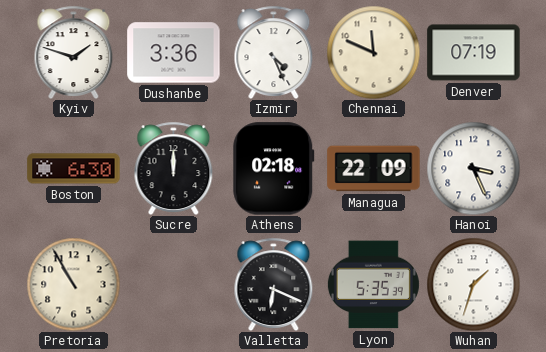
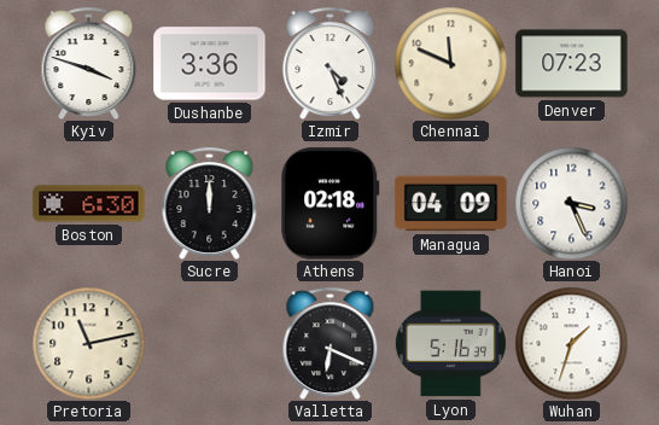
Kyiv: 1:48 -> 3:48
Denver: 07:19 -> 07:23
Managua: 22:09 -> 04:09
Pretoria: 10:55 -> 11:13
Lyon: 5:35 -> 5:16
